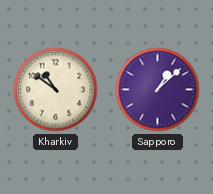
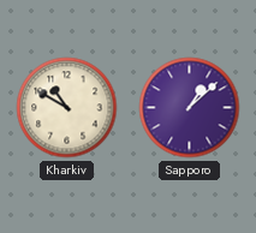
Kharkiv: 10:51 -> 10:50
